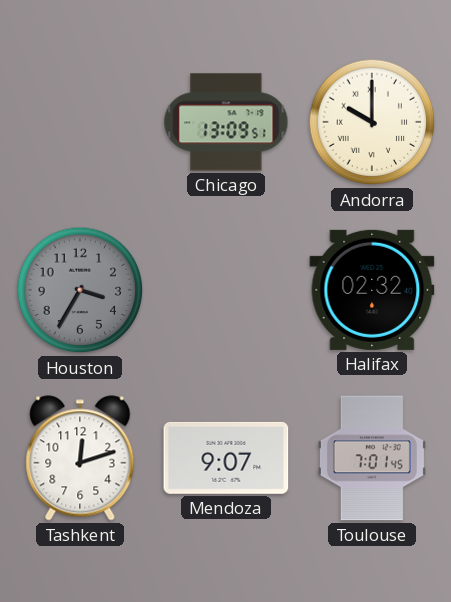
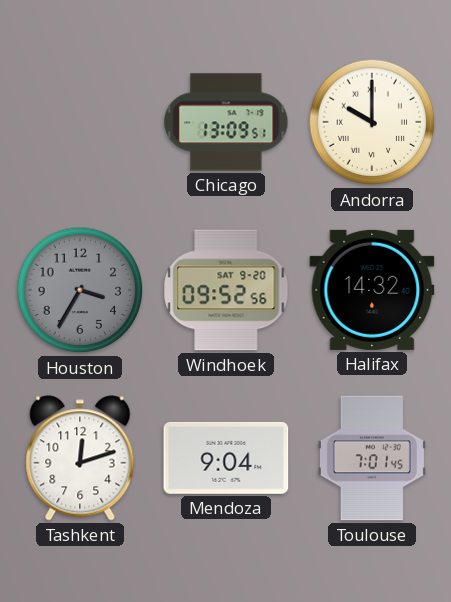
Windhoek: none -> 09:52
Halifax: 02:32 -> 14:32
Mendoza: 9:07 -> 9:04
